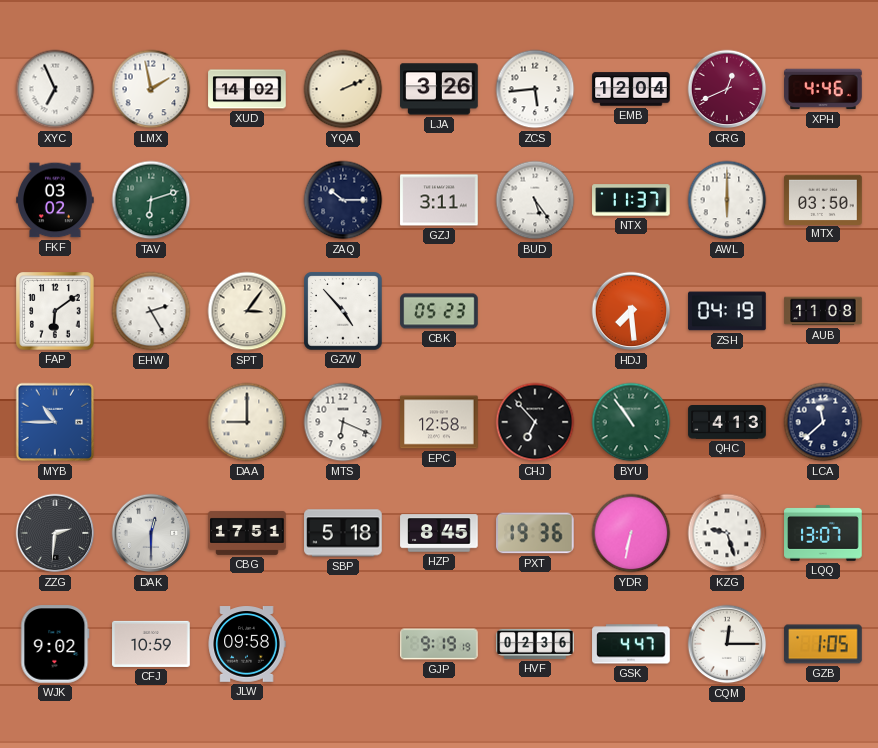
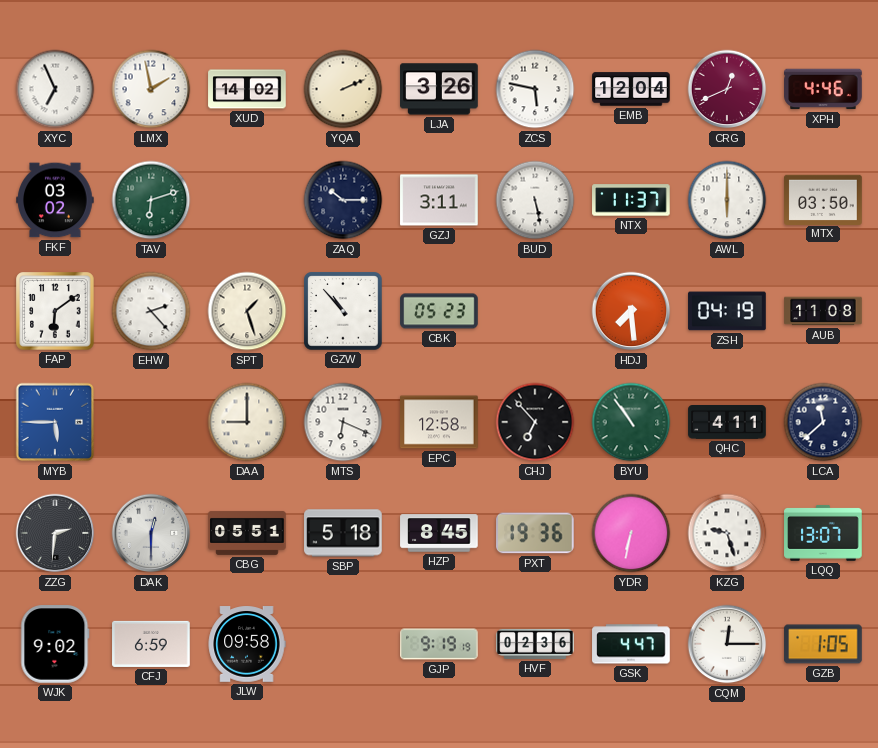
ZCS: 5:44 -> 5:47
BUD: 5:24 -> 5:28
EHW: 2:25 -> 2:23
SPT: 3:06 -> 1:27
GZW: 4:53 -> 10:53
MYB: 10:45 -> 5:45
QHC: 4:13 -> 4:11
CBG: 17:51 -> 05:51
CFJ: 10:59 -> 6:59
